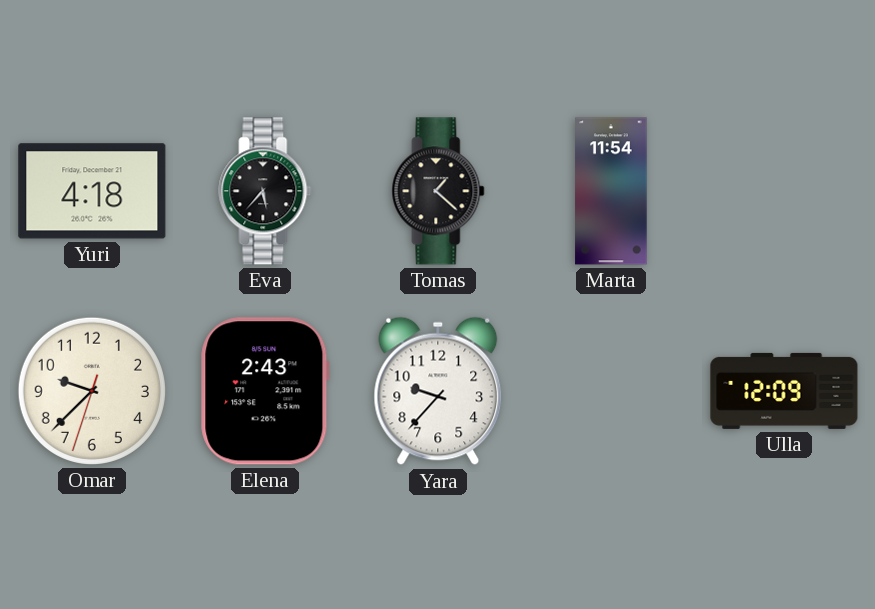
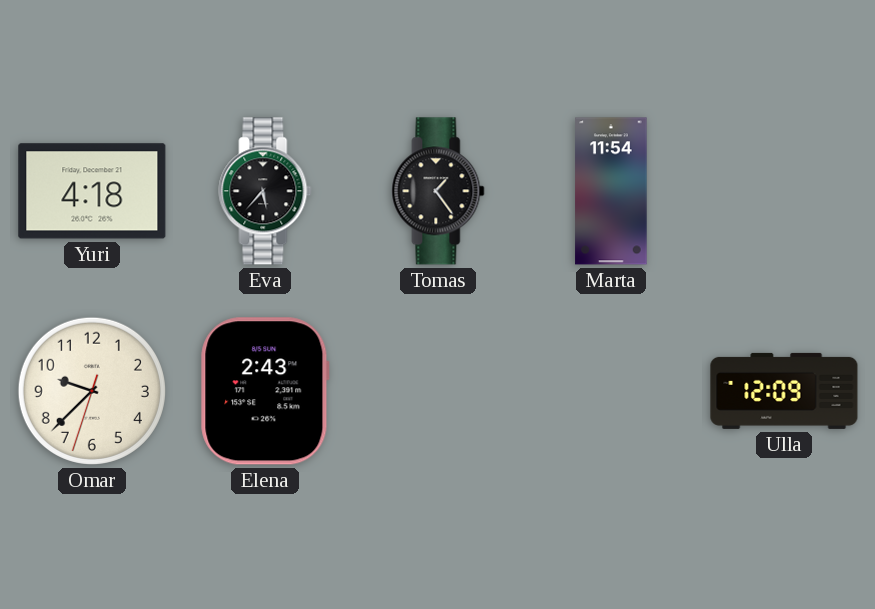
Tomas: 1:22 -> 1:24
Yara: 9:37 -> none
